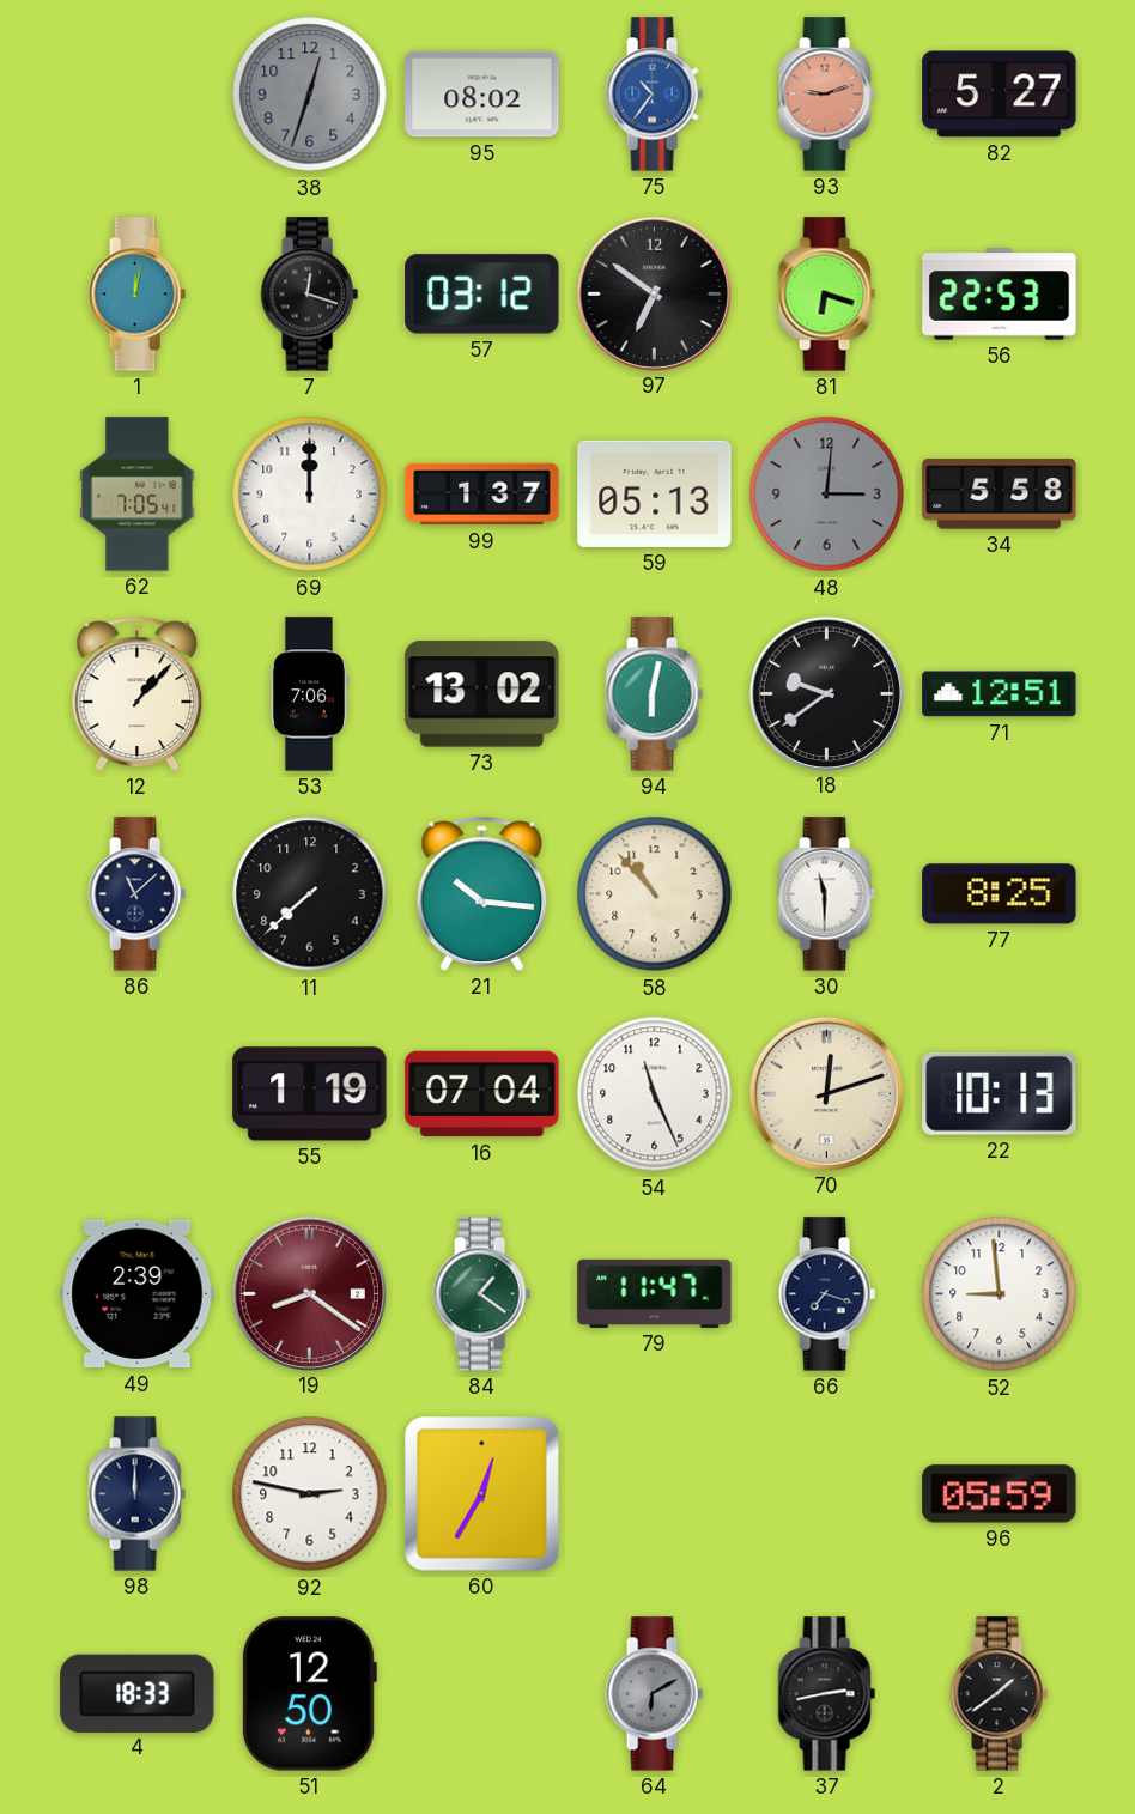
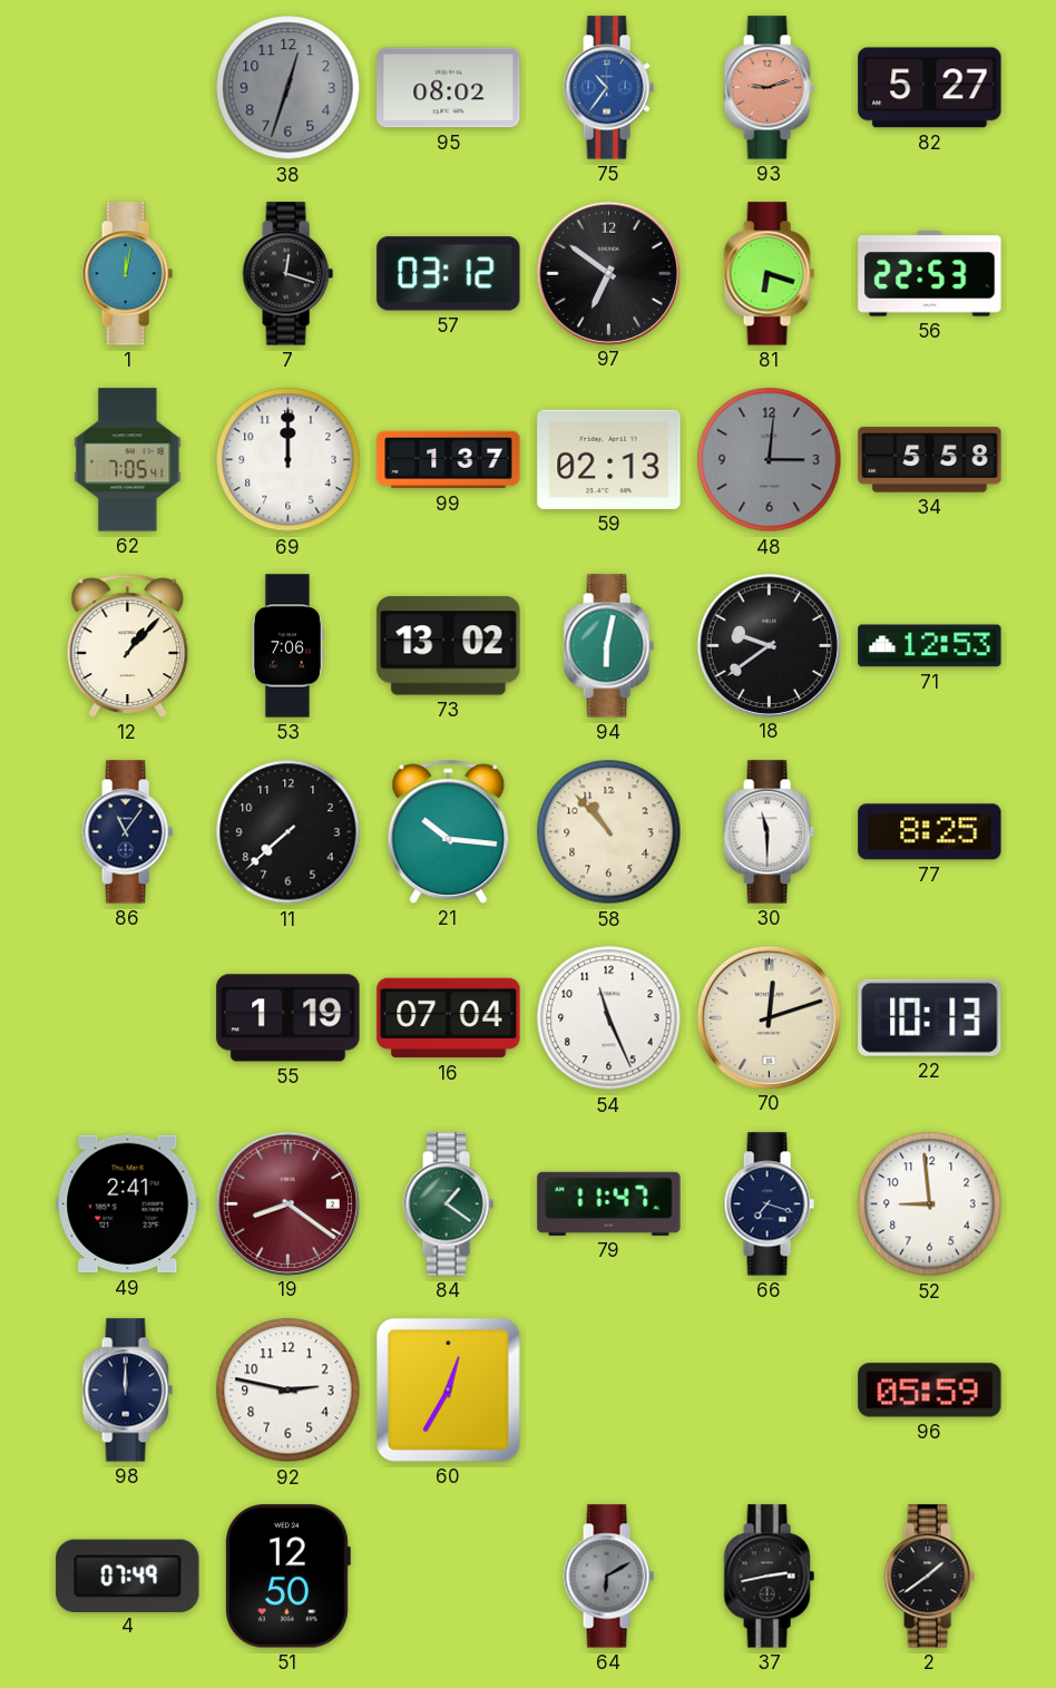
59: 05:13 -> 02:13
71: 12:51 -> 12:53
86: 11:08 -> 11:06
49: 2:39 -> 2:41
4: 18:33 -> 07:49
